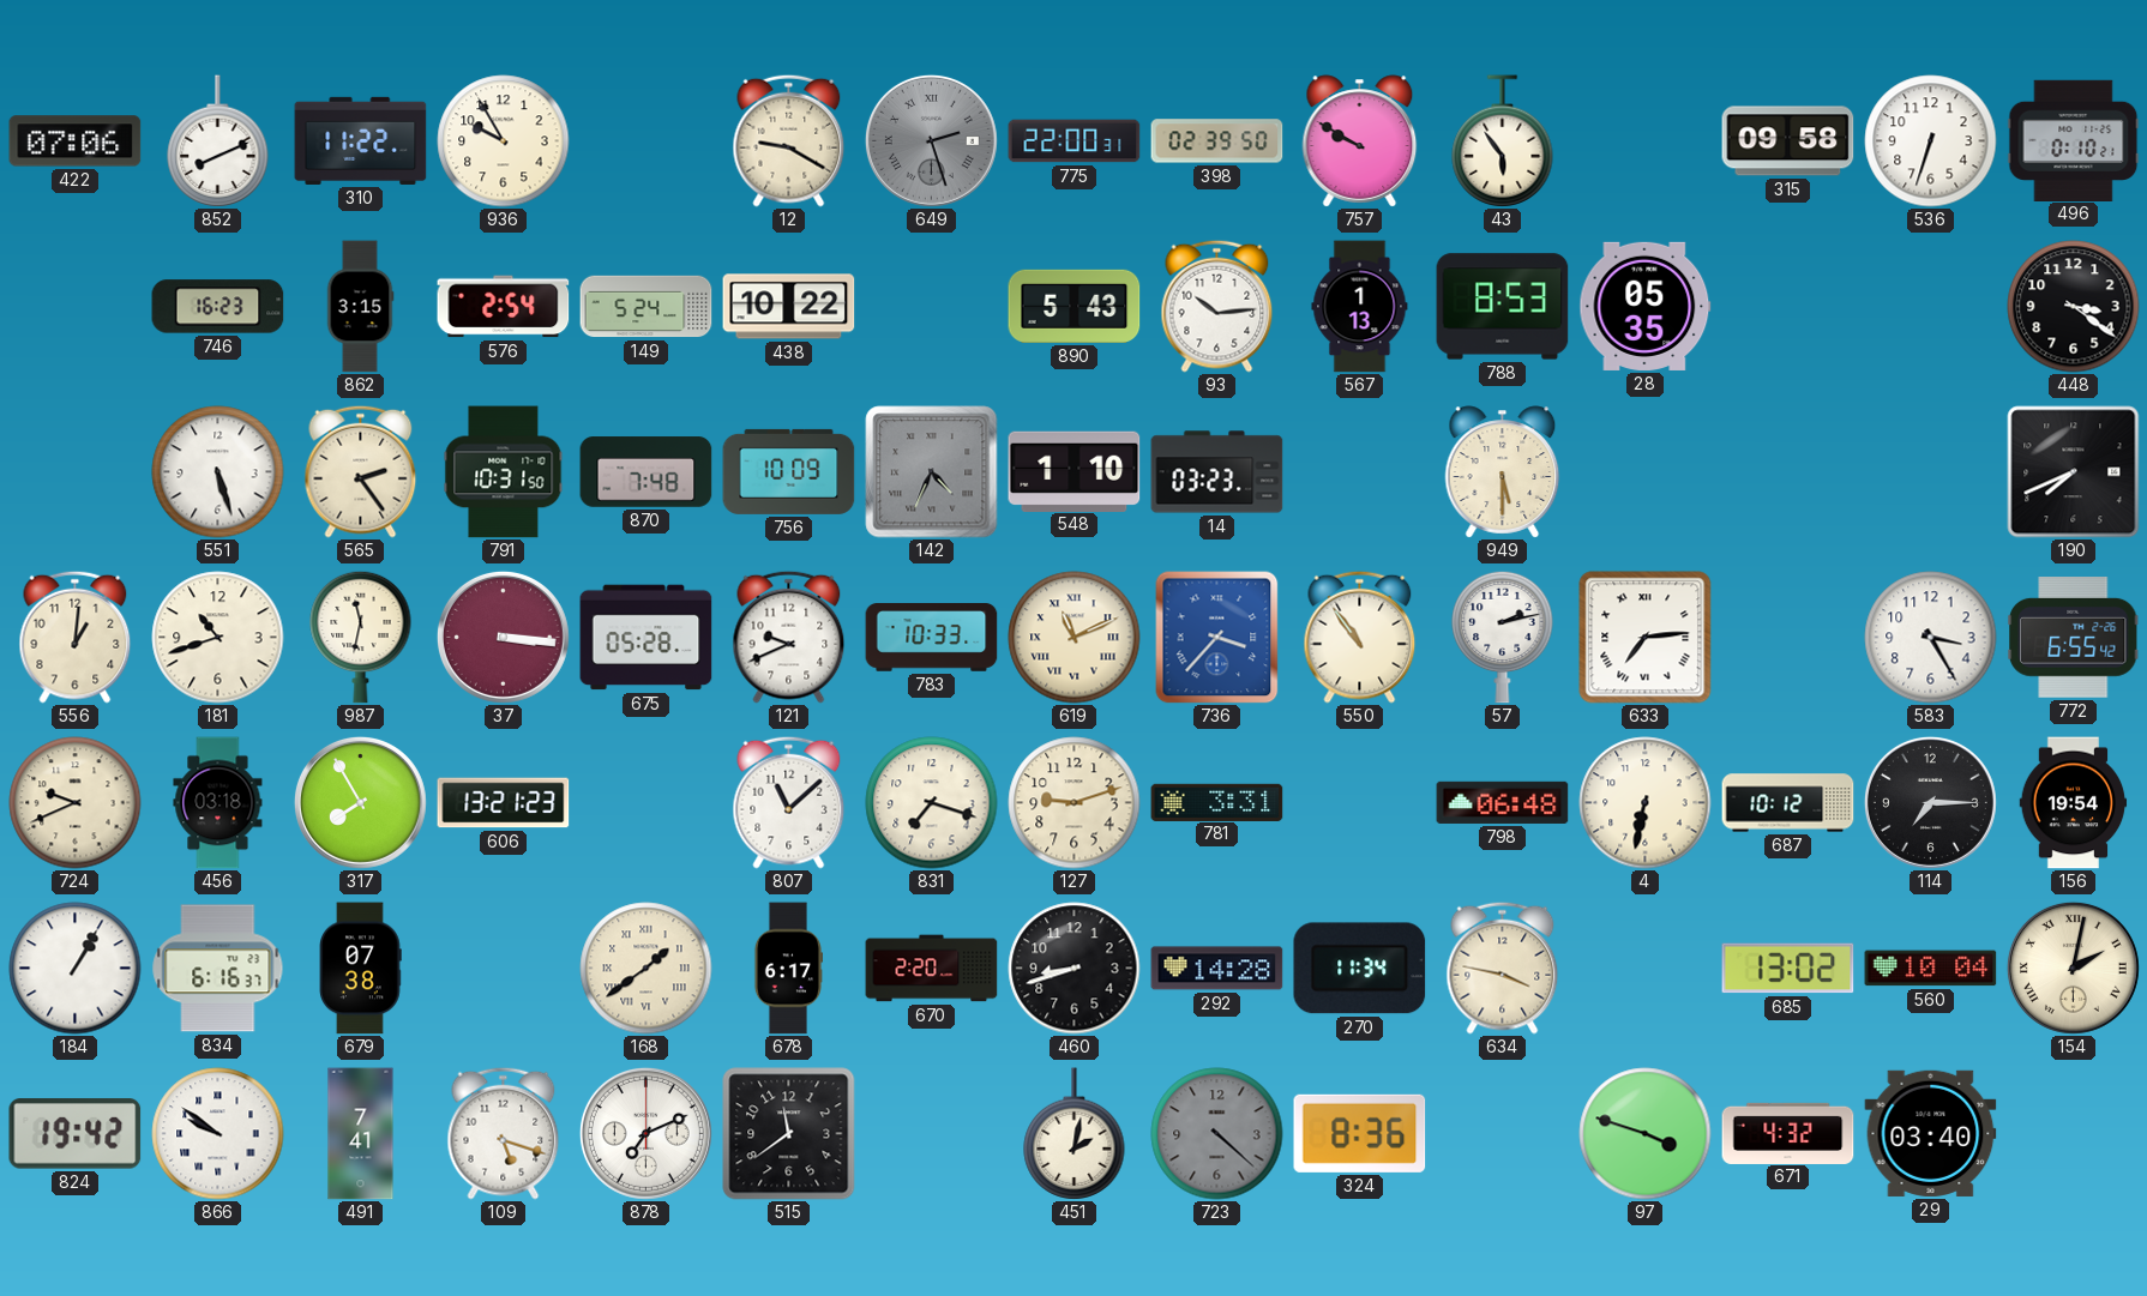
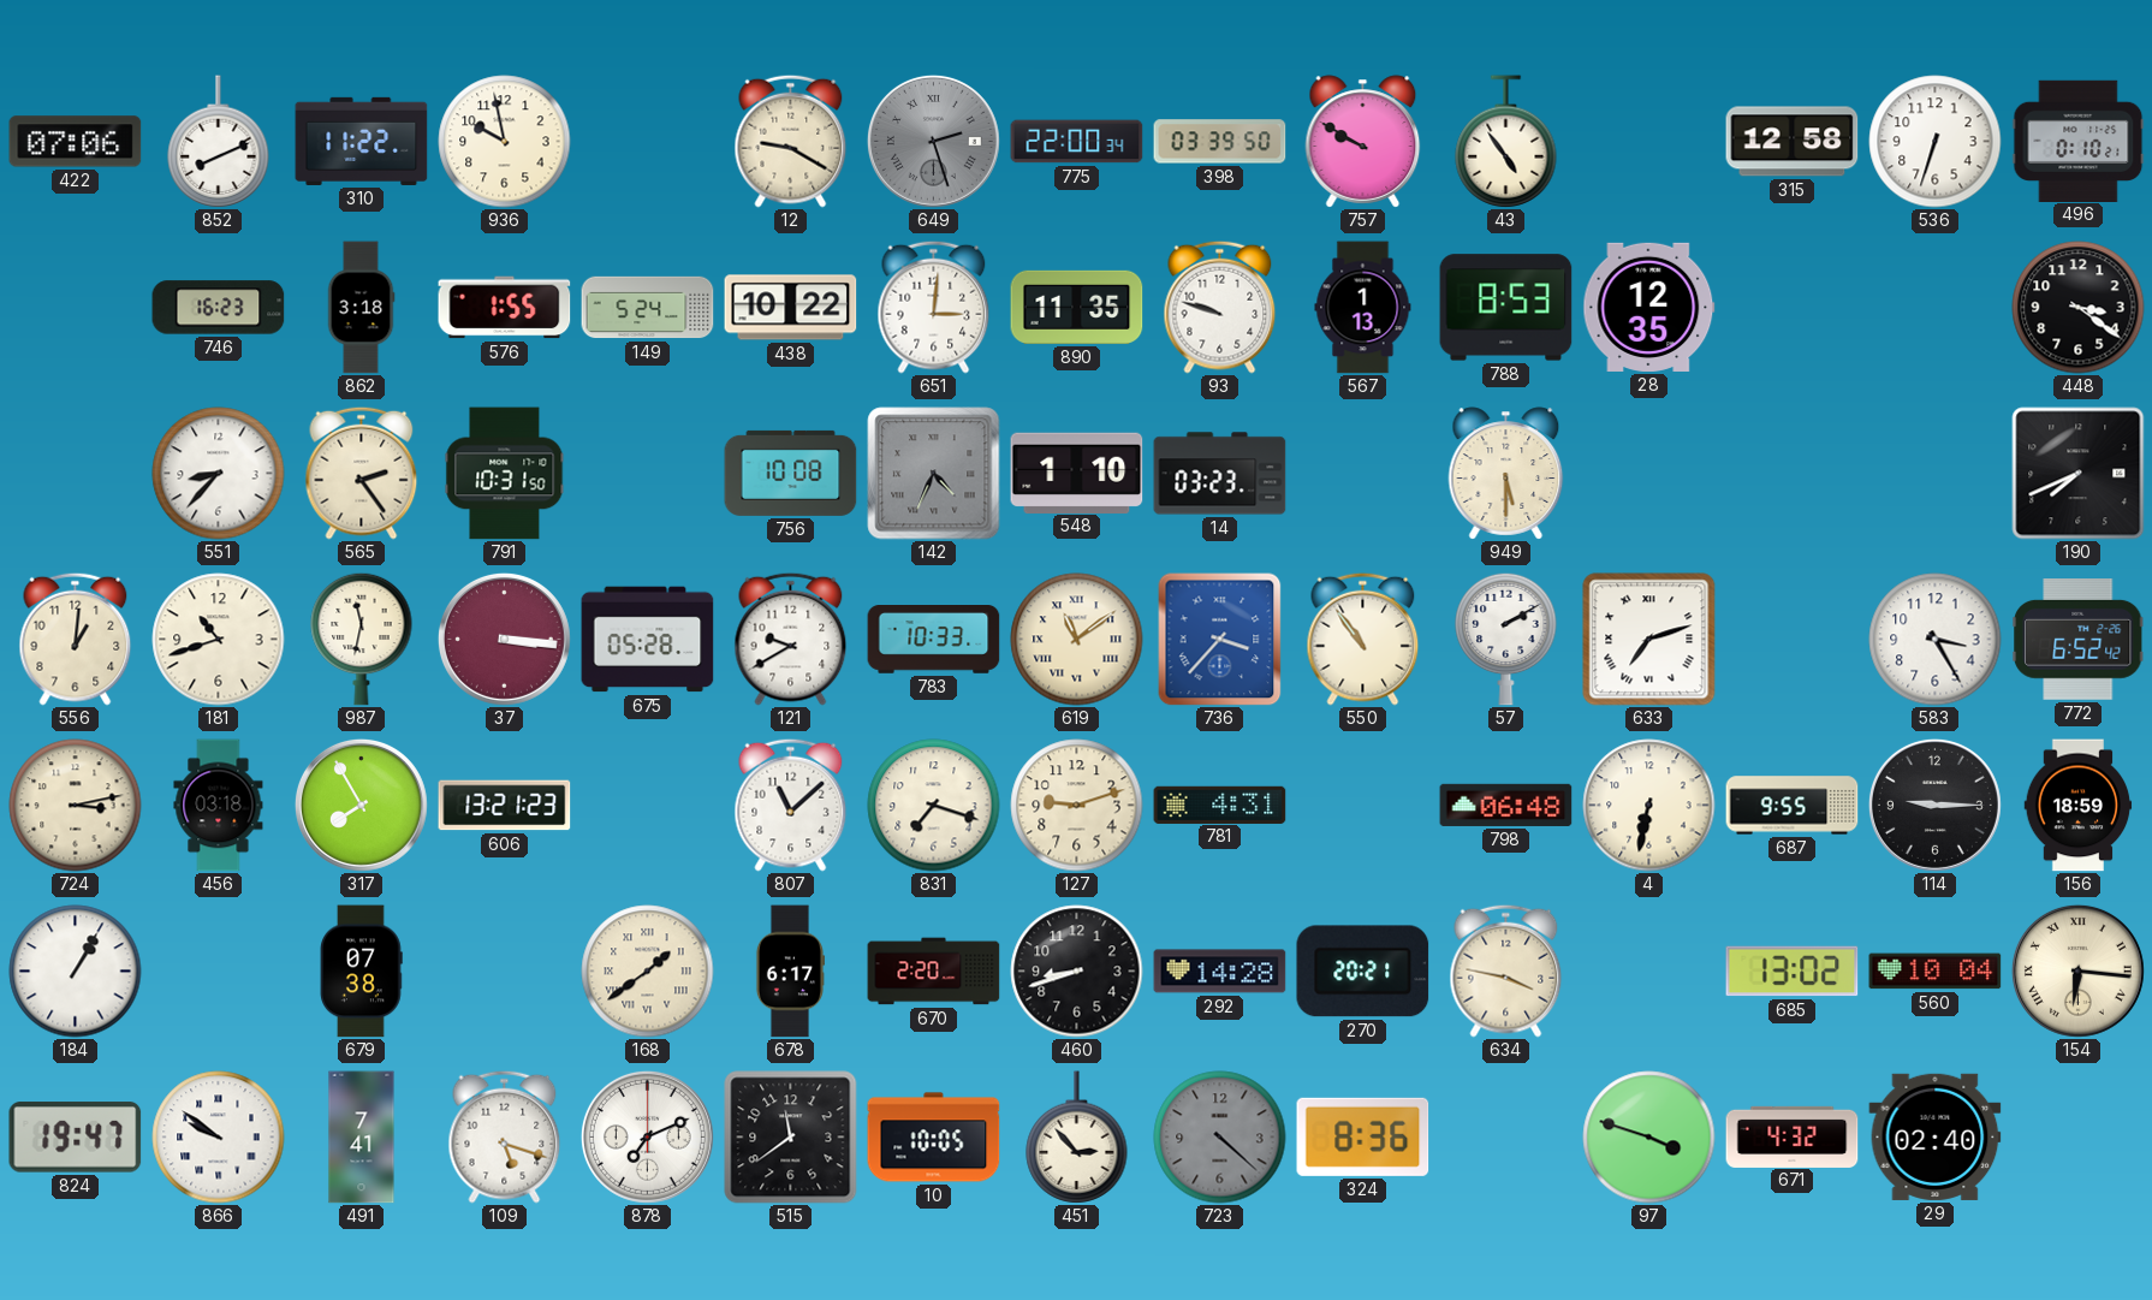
936: 9:55 -> 9:58
775: 22:00:31 -> 22:00:34
398: 02:39 -> 03:39
43: 5:54 -> 4:54
315: 09:58 -> 12:58
862: 3:15 -> 3:18
576: 2:54 -> 1:55
651: none -> 3:01
890: 5:43 -> 11:35
93: 10:14 -> 9:48
28: 05:35 -> 12:35
551: 5:27 -> 8:37
870: 7:48 -> none
756: 10:09 -> 10:08
121: 9:41 -> 9:40
619: 11:11 -> 11:09
57: 2:13 -> 2:10
633: 7:14 -> 7:12
772: 6:55 -> 6:52
724: 9:41 -> 3:13
781: 3:31 -> 4:31
687: 10:12 -> 9:55
114: 7:15 -> 9:15
156: 19:54 -> 18:59
834: 6:16 -> none
270: 11:34 -> 20:21
154: 2:02 -> 6:16
824: 19:42 -> 19:47
10: none -> 10:05
451: 2:02 -> 2:53
29: 03:40 -> 02:40
